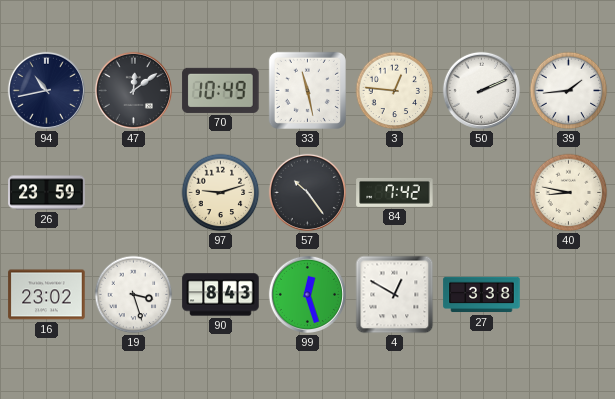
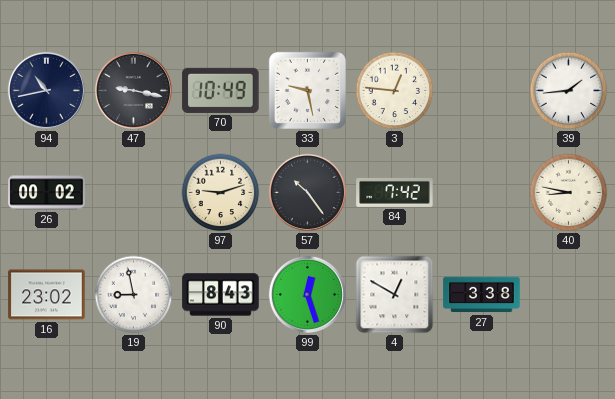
47: 12:09 -> 9:17
33: 11:28 -> 9:28
50: 2:11 -> none
26: 23:59 -> 00:02
19: 3:27 -> 8:58
